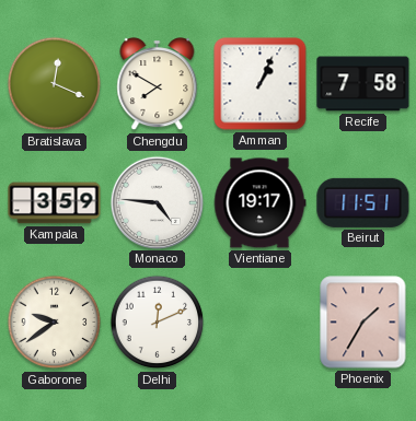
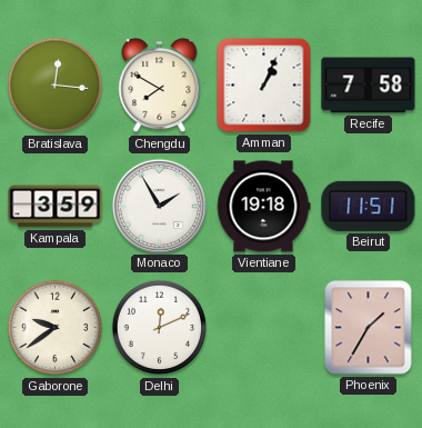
Bratislava: 12:19 -> 12:16
Monaco: 4:46 -> 1:55
Vientiane: 19:17 -> 19:18
